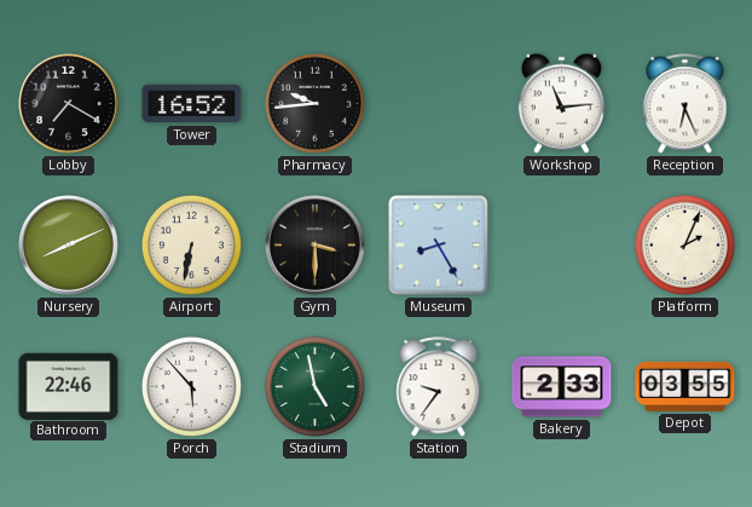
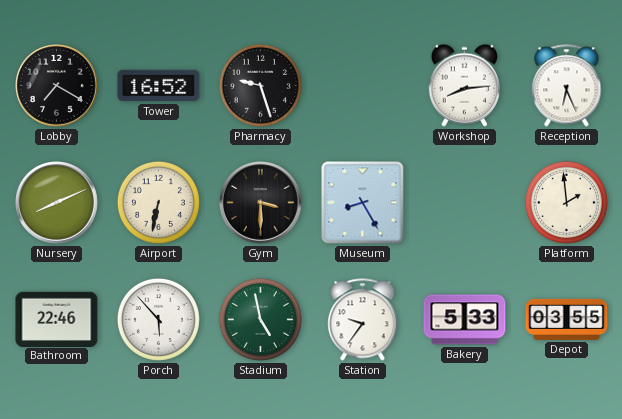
Pharmacy: 9:44 -> 9:27
Workshop: 11:14 -> 8:14
Platform: 2:04 -> 1:59
Bakery: 2:33 -> 5:33
